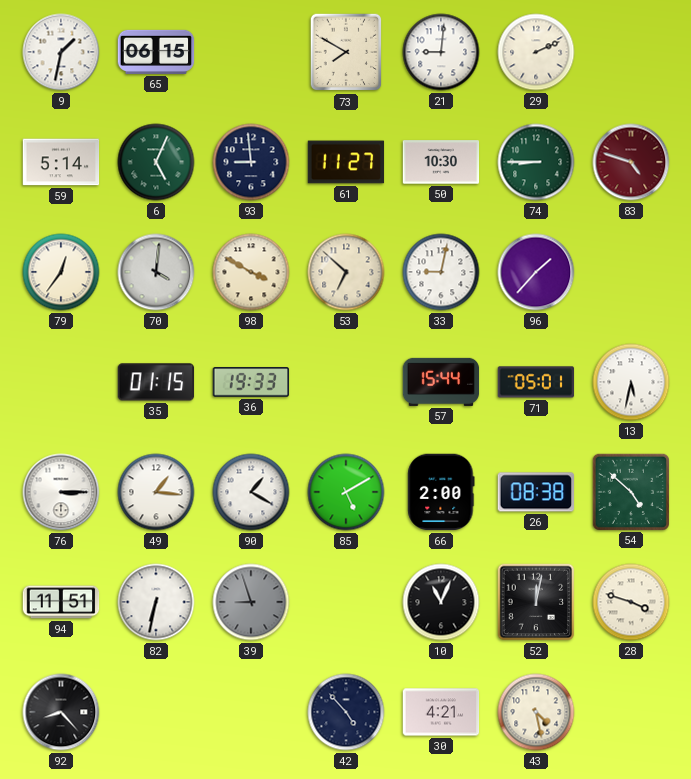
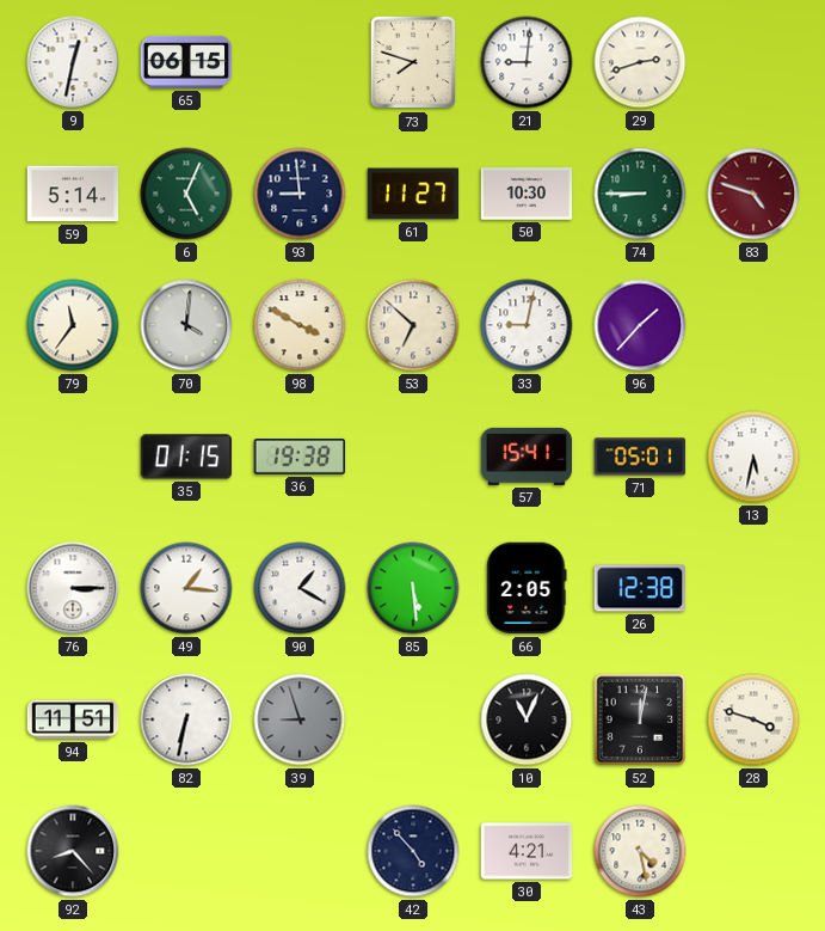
9: 1:32 -> 12:32
73: 7:50 -> 7:48
29: 2:11 -> 2:42
79: 12:36 -> 11:36
36: 19:33 -> 19:38
57: 15:44 -> 15:41
85: 5:10 -> 5:29
66: 2:00 -> 2:05
26: 08:38 -> 12:38
54: 4:52 -> none
